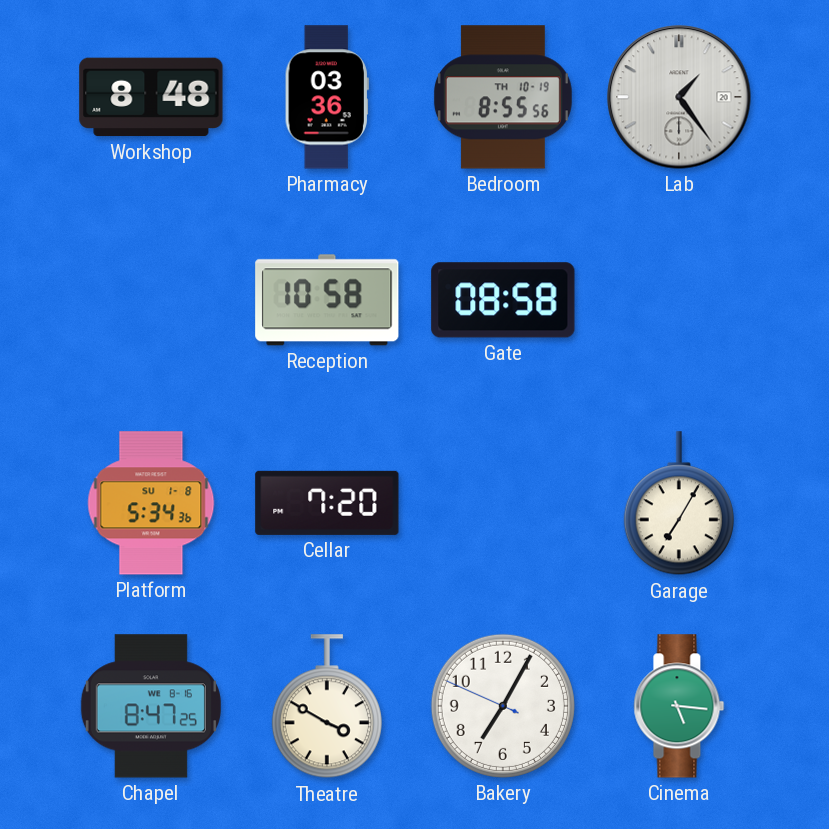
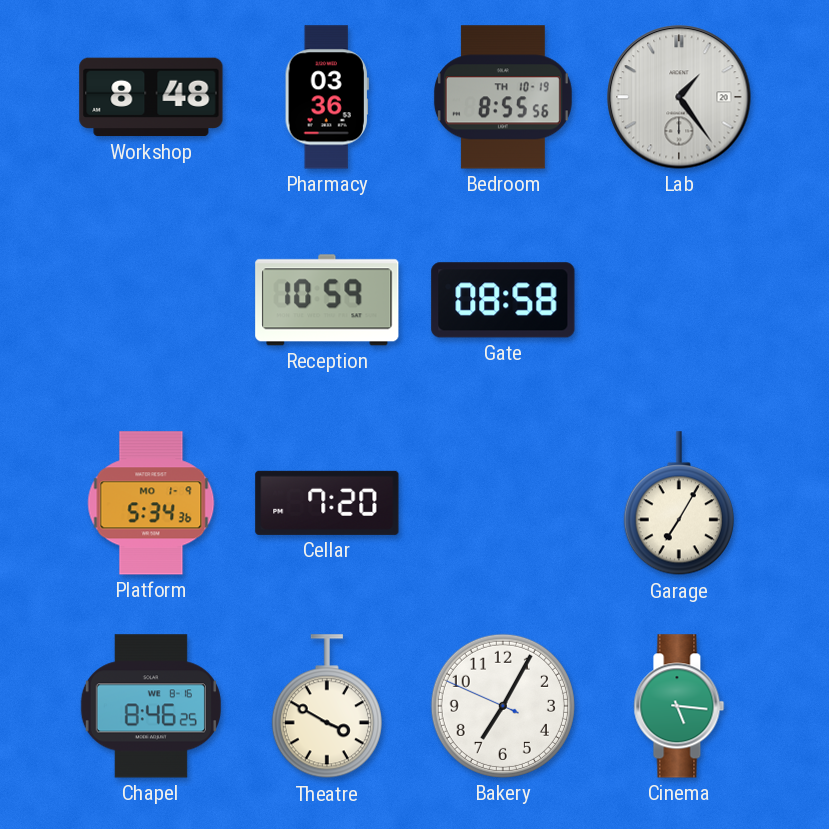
Reception: 10:58 -> 10:59
Platform date: SU 1-8 -> MO 1-9
Chapel: 8:47 -> 8:46
